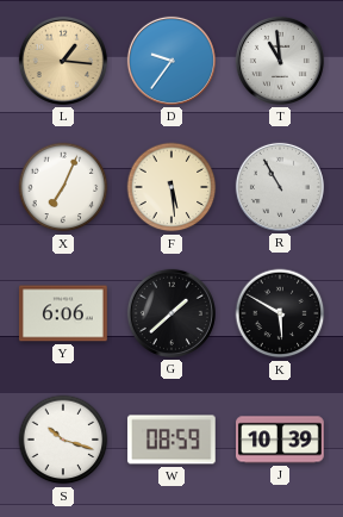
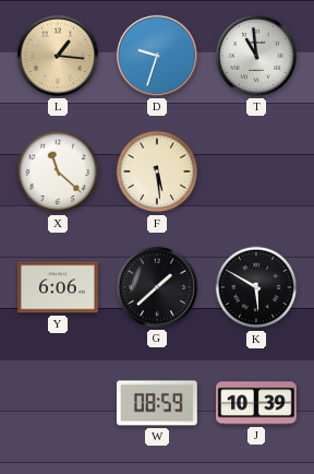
D: 9:36 -> 9:33
X: 7:04 -> 11:22
R: 10:55 -> none
S: 10:18 -> none
